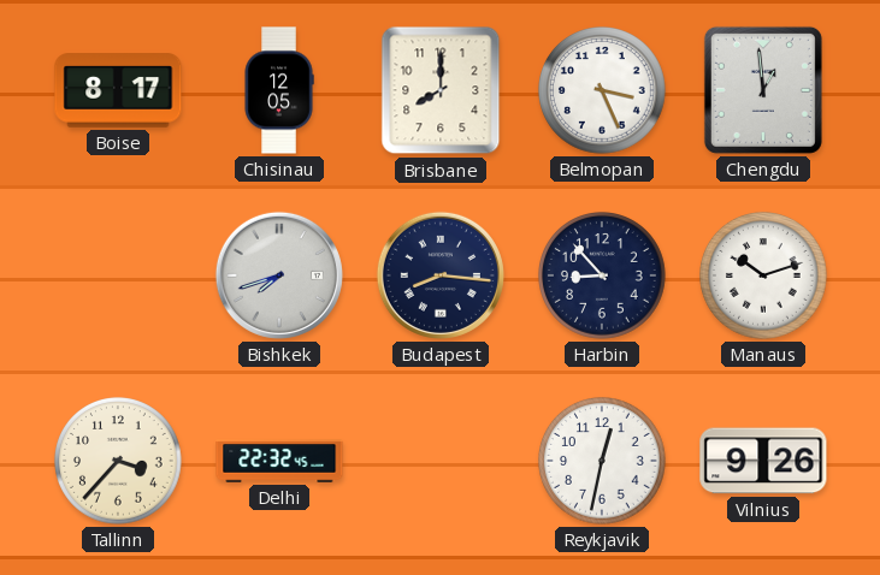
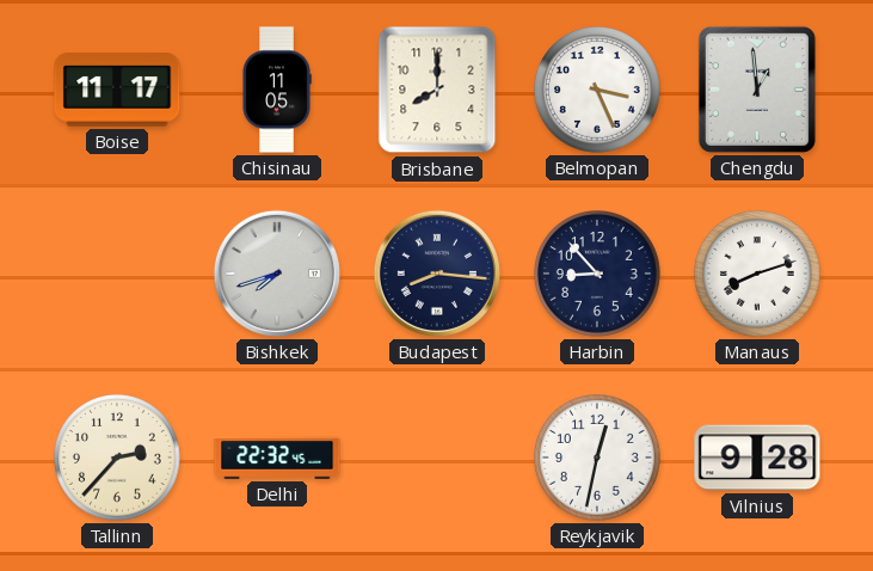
Boise: 8:17 -> 11:17
Chisinau: 12:05 -> 11:05
Manaus: 10:12 -> 8:12
Tallinn: 3:37 -> 2:37
Vilnius: 9:26 -> 9:28
